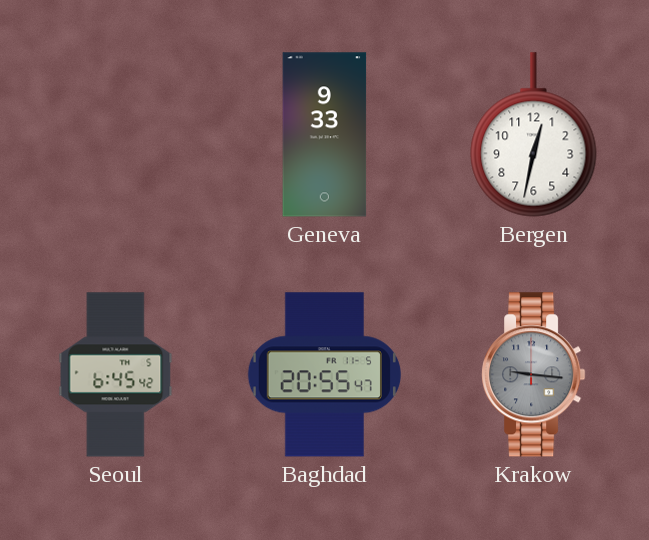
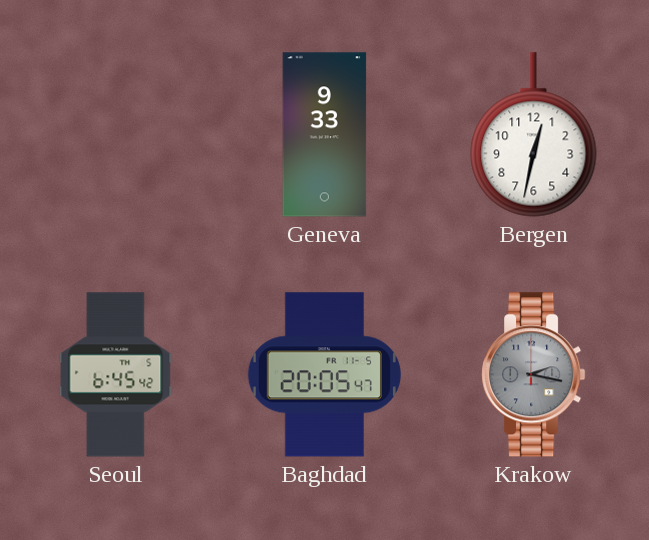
Baghdad: 20:55 -> 20:05
Krakow: 9:16 -> 2:17
